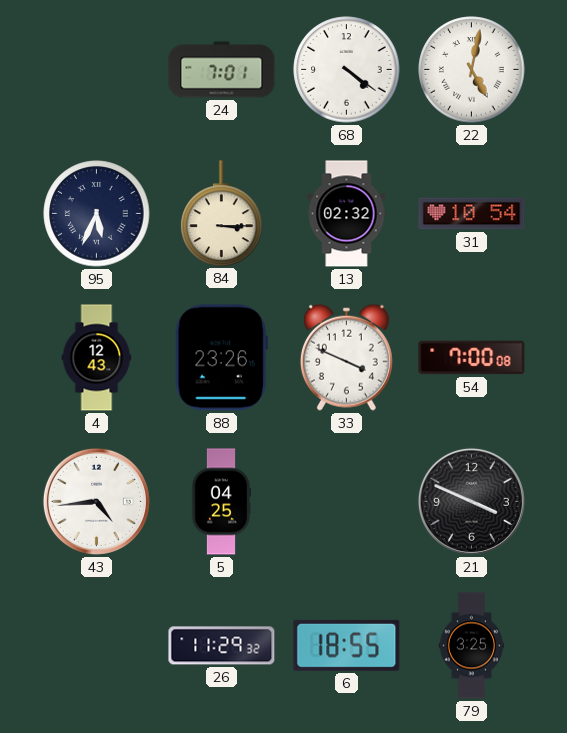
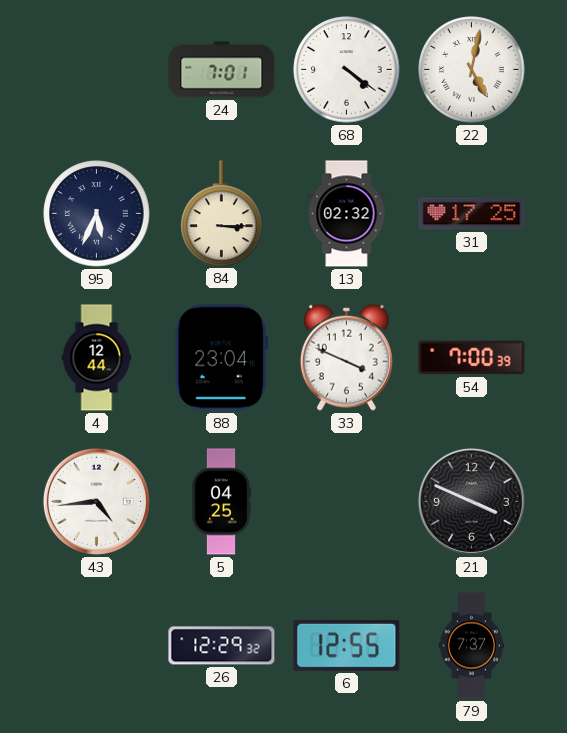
31: 10:54 -> 17:25
4: 12:43 -> 12:44
88: 23:26 -> 23:04
54: 7:00:08 -> 7:00:39
26: 11:29 -> 12:29
6: 18:55 -> 12:55
79: 3:25 -> 7:37
